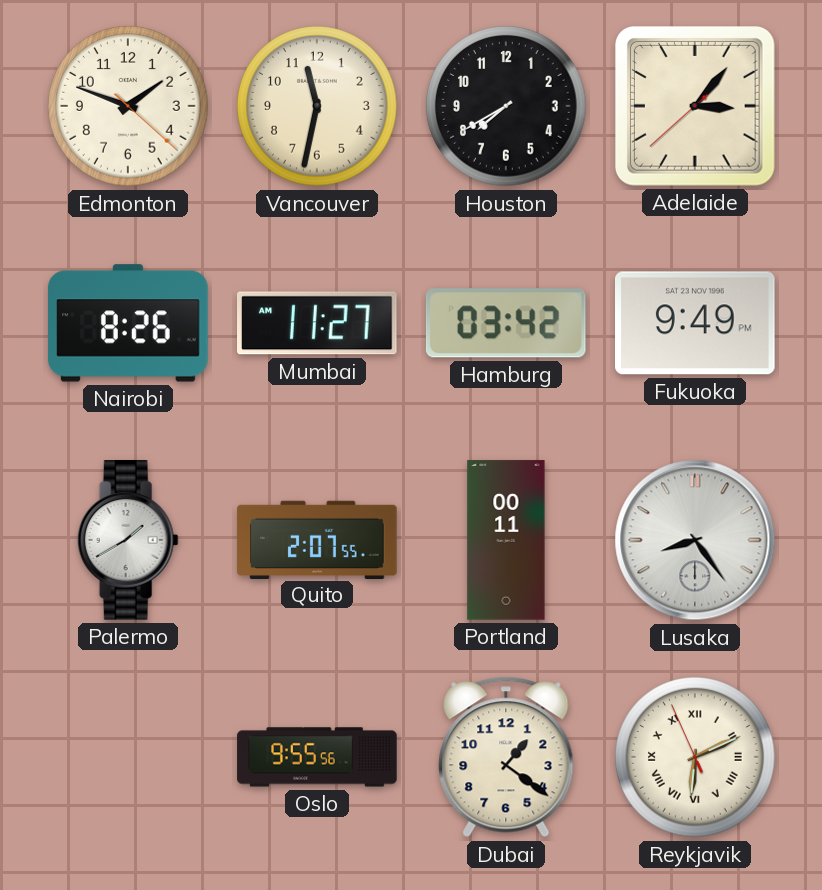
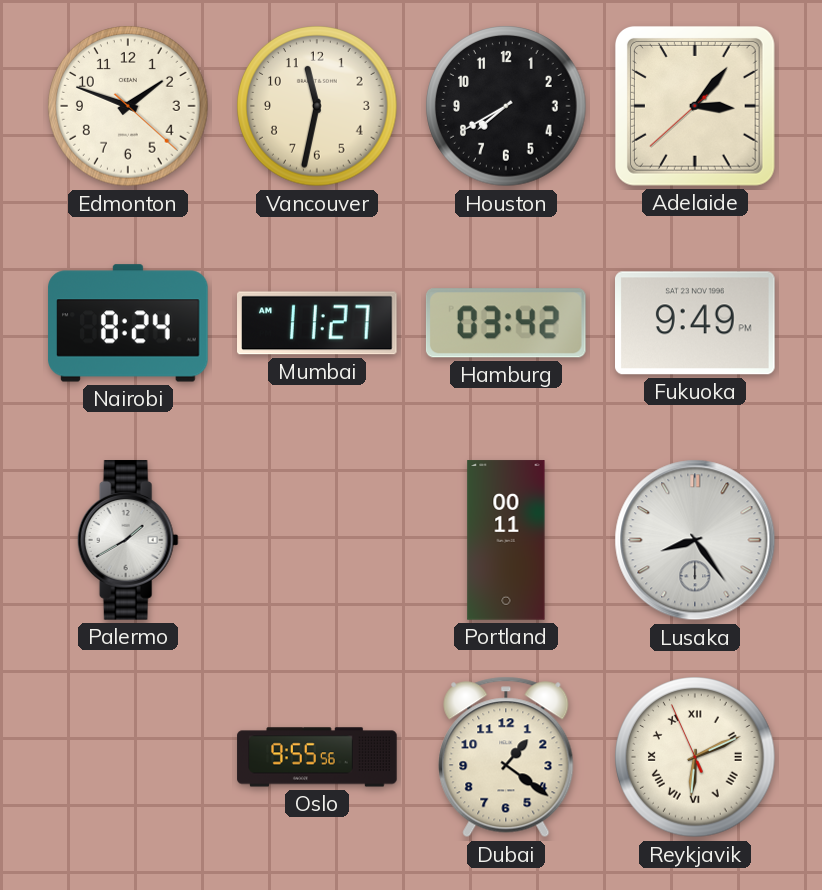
Nairobi: 8:26 -> 8:24
Quito: 2:07 -> none
